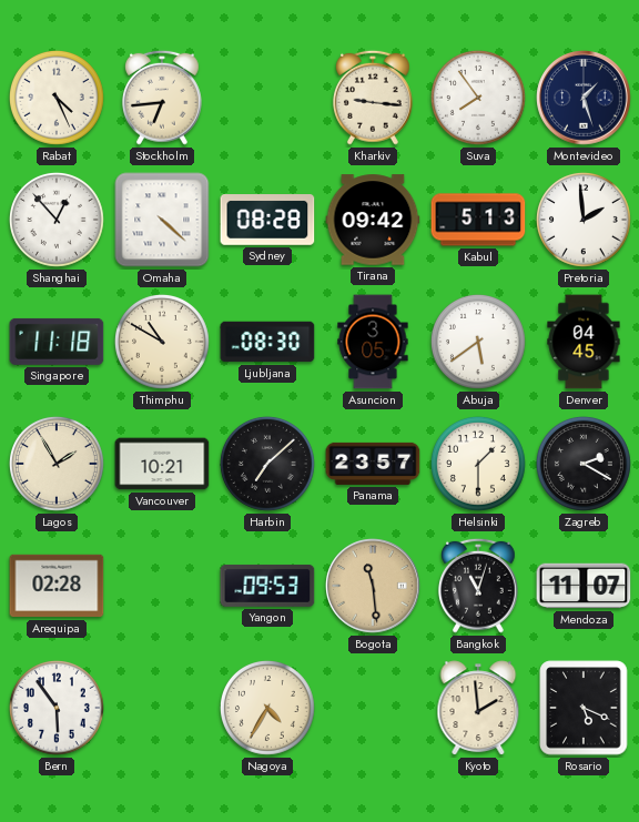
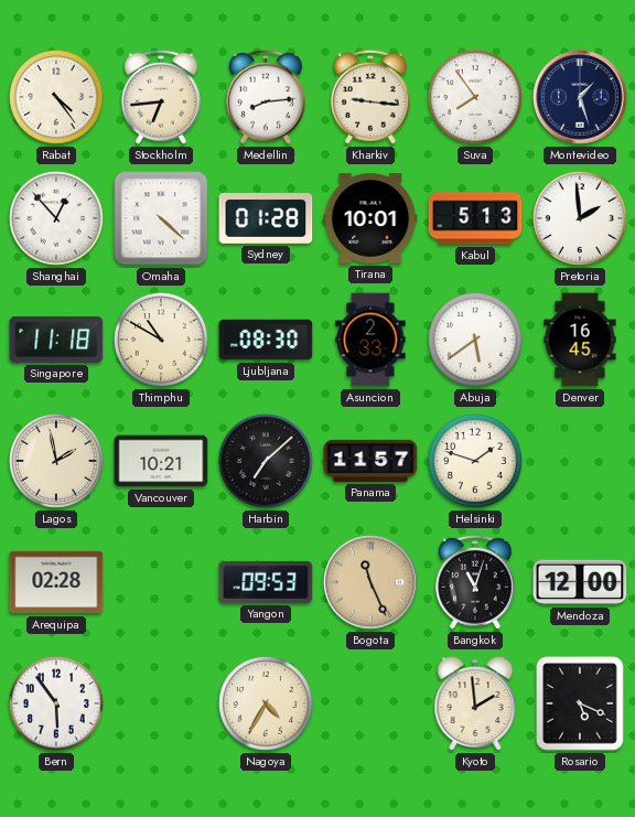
Rabat: 4:26 -> 4:24
Medellin: none -> 8:14
Sydney: 08:28 -> 01:28
Tirana: 09:42 -> 10:01
Asuncion: 3:05 -> 2:33
Denver: 04:45 -> 16:45
Lagos: 1:55 -> 1:58
Panama: 23:57 -> 11:57
Helsinki: 1:30 -> 1:48
Zagreb: 2:20 -> none
Bogota: 11:29 -> 11:26
Mendoza: 11:07 -> 12:00
